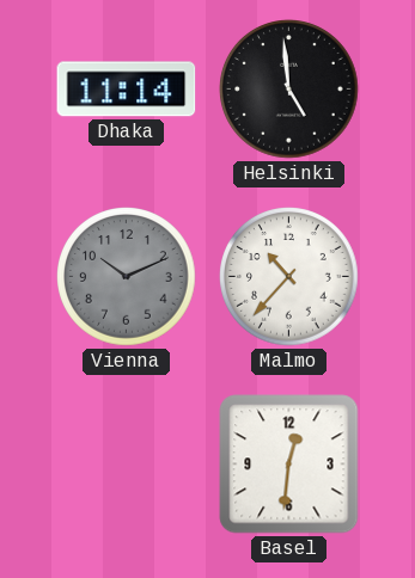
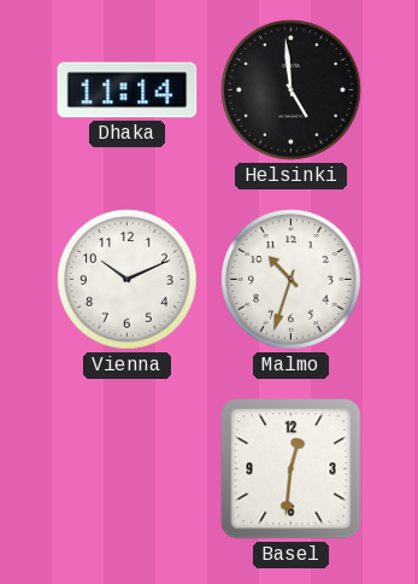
Vienna dial: grey -> white
Malmo: 10:37 -> 10:33
